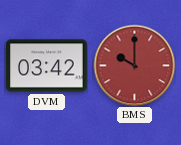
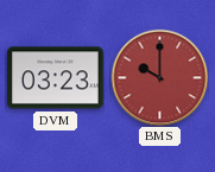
DVM: 03:42 -> 03:23
